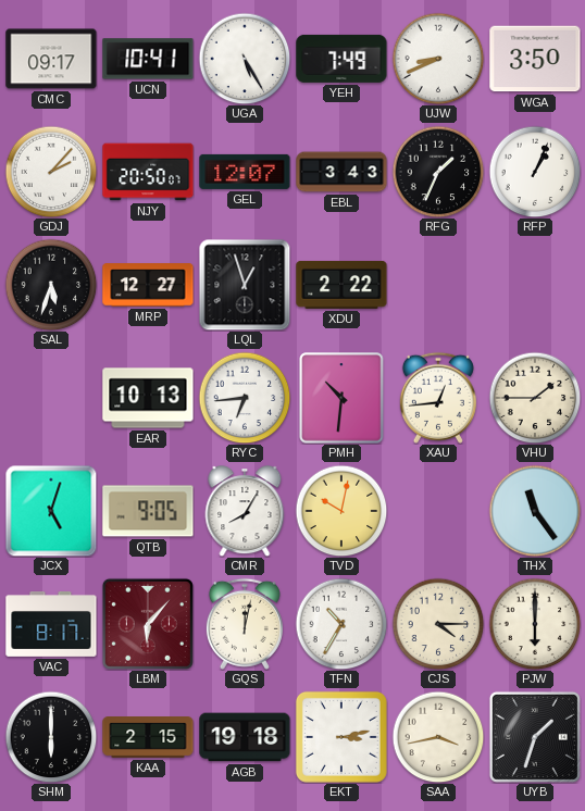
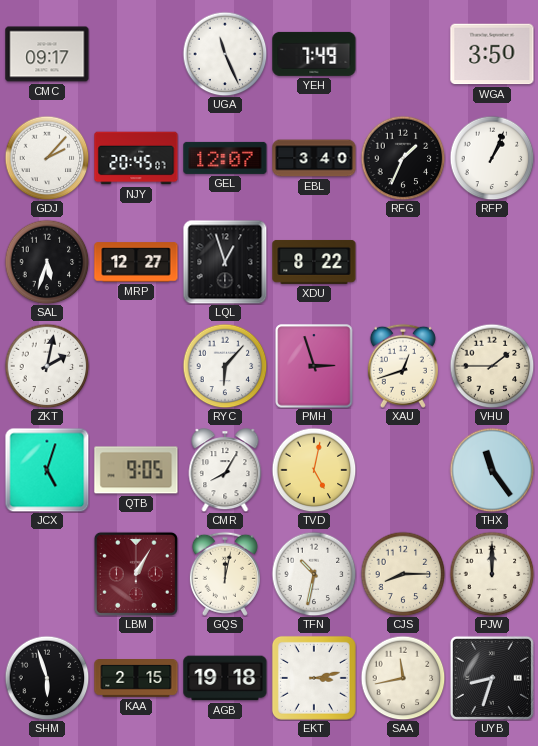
UCN: 10:41 -> none
UGA: 5:25 -> 11:26
UJW: 8:41 -> none
NJY: 20:50 -> 20:45
EBL: 3:43 -> 3:40
XDU: 2:22 -> 8:22
ZKT: none -> 2:02
EAR: 10:13 -> none
RYC: 6:44 -> 6:07
PMH: 10:31 -> 2:57
XAU: 12:44 -> 12:42
TVD: 10:02 -> 5:02
VAC: 8:17 -> none
LBM: 6:07 -> 1:05
TFN: 10:35 -> 10:32
CJS: 4:15 -> 8:15
PJW: 6:00 -> 12:00
SHM: 6:00 -> 5:57
SAA: 3:43 -> 11:43
UYB: 1:33 -> 8:33
